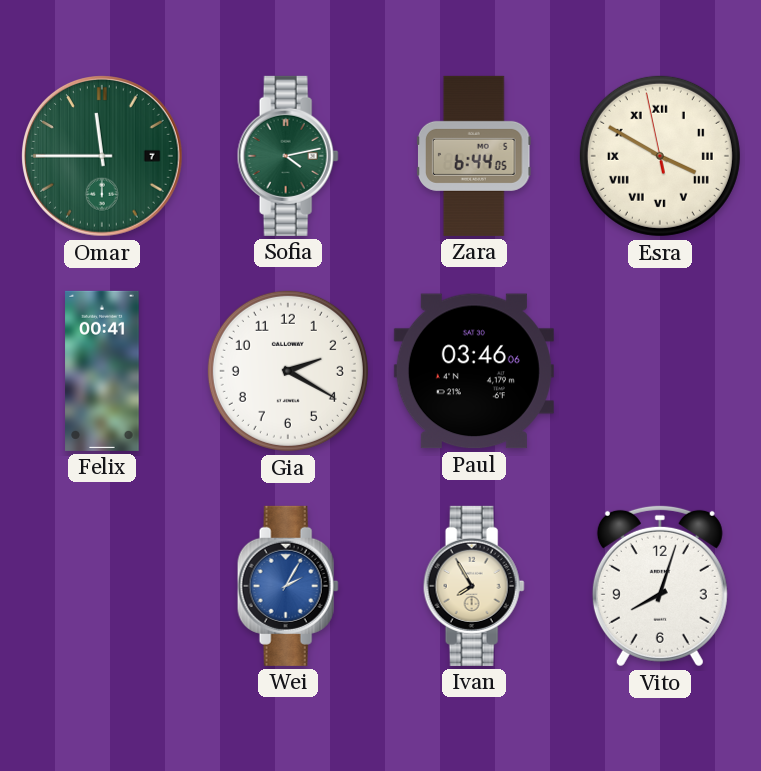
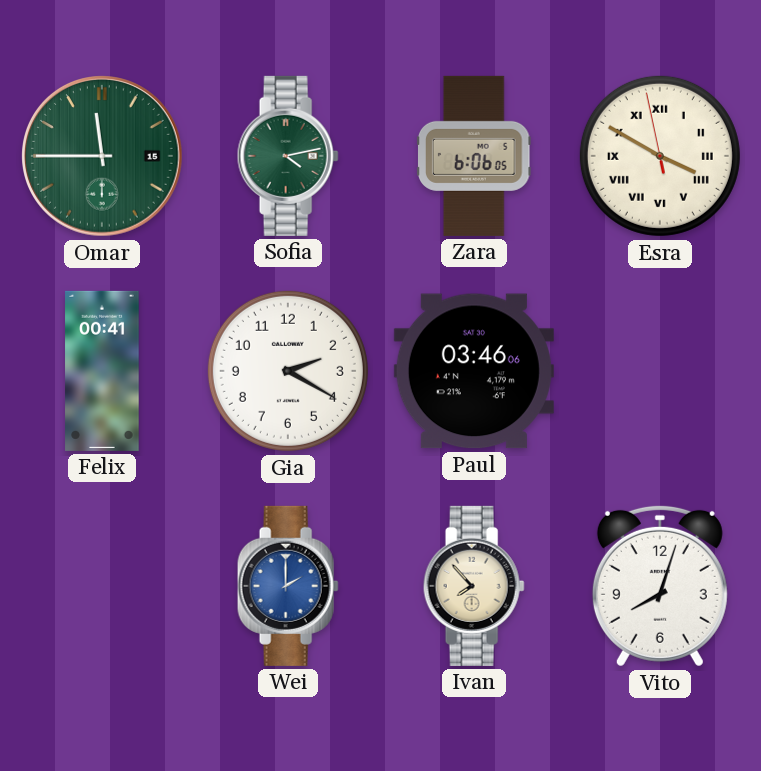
Omar date: 7 -> 15
Zara: 6:44 -> 6:06
Wei: 2:05 -> 2:00
Ivan: 7:55 -> 7:53
